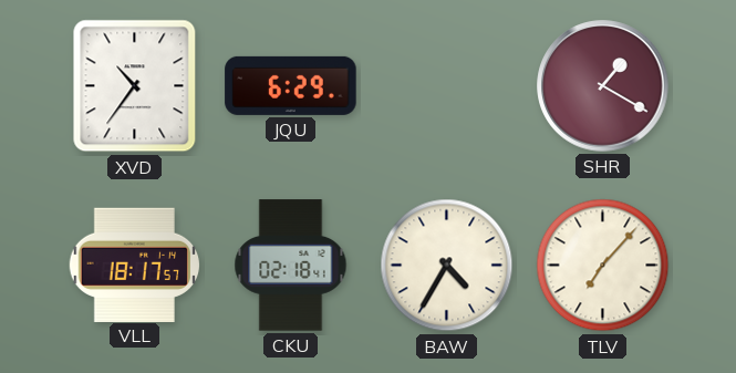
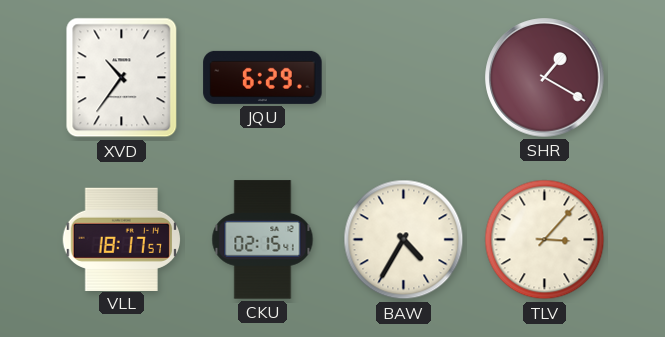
CKU: 02:18 -> 02:15
TLV: 7:07 -> 3:07
